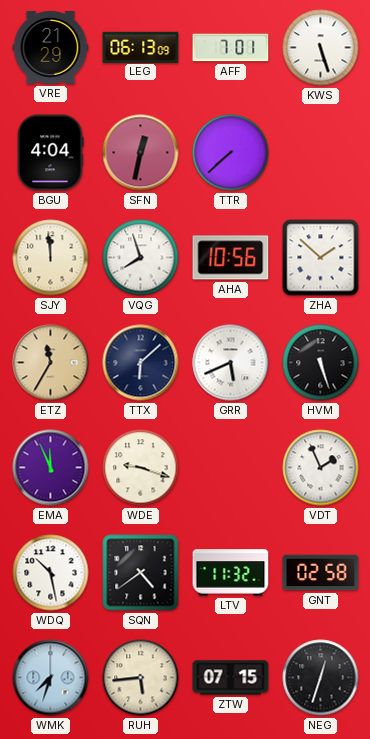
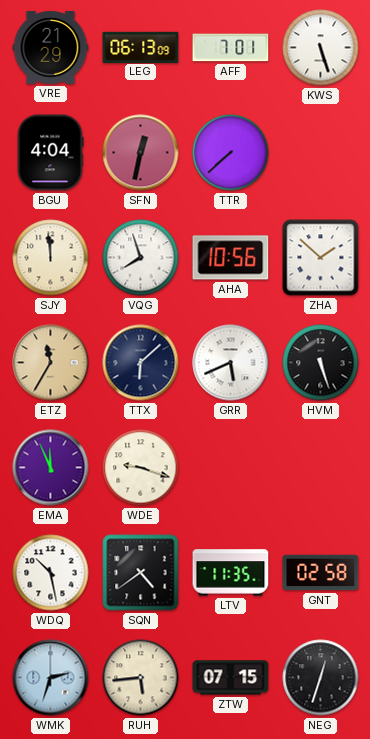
VDT: 1:56 -> none
LTV: 11:32 -> 11:35
WMK: 7:33 -> 2:33
